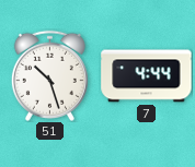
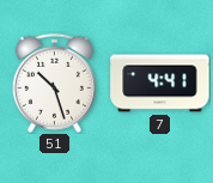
7: 4:44 -> 4:41
